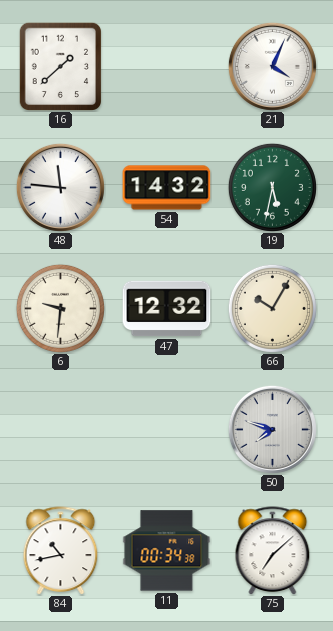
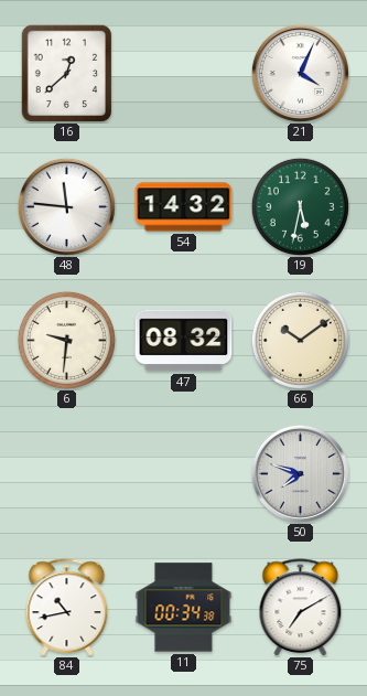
16: 1:38 -> 12:38
47: 12:32 -> 08:32
66: 10:05 -> 10:09
75: 7:08 -> 7:10
